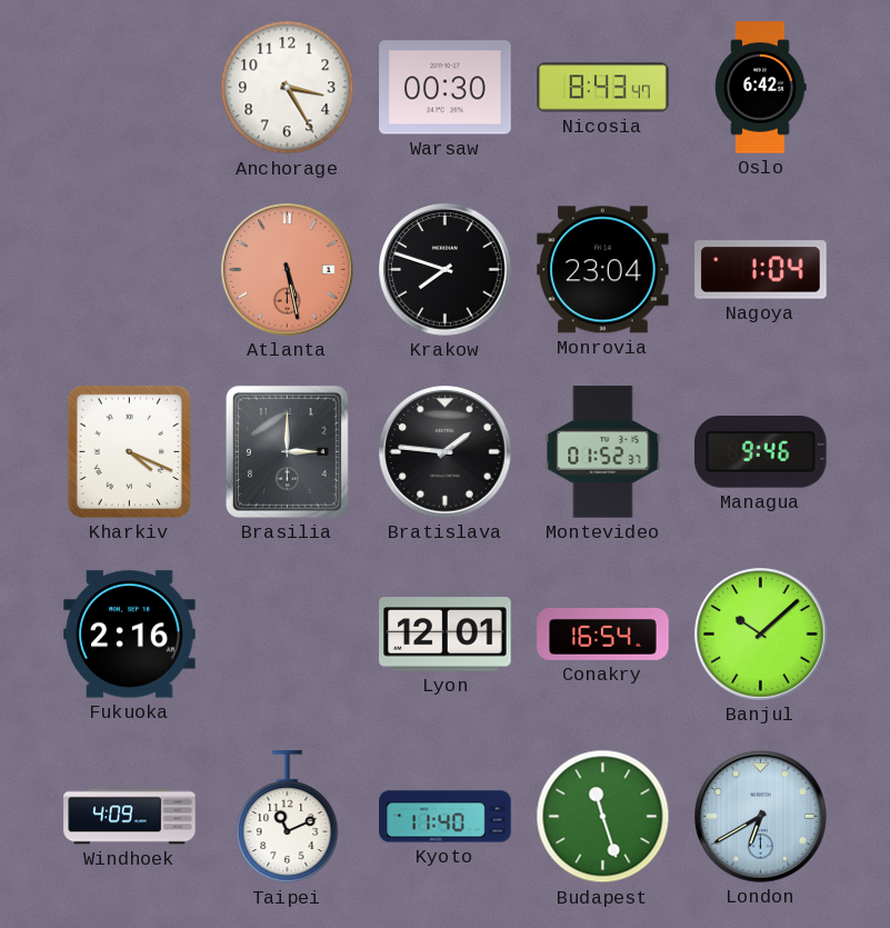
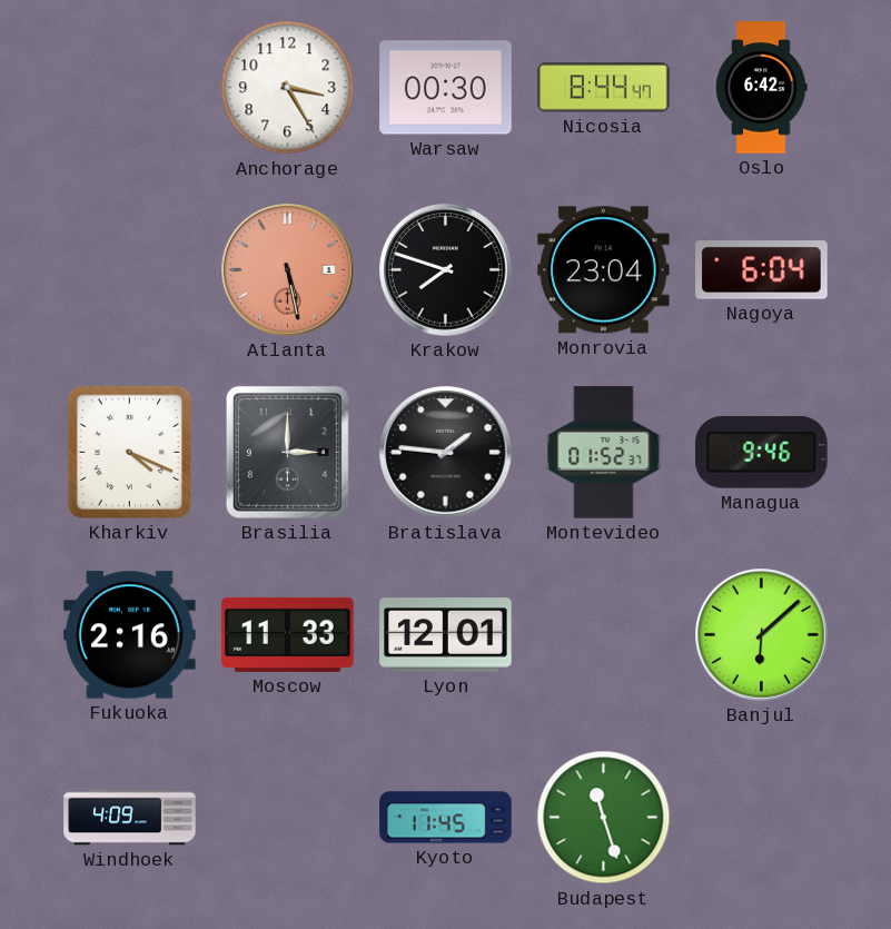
Nicosia: 8:43 -> 8:44
Nagoya: 1:04 -> 6:04
Moscow: none -> 11:33
Conakry: 16:54 -> none
Banjul: 10:08 -> 6:08
Taipei: 11:11 -> none
Kyoto: 11:40 -> 11:45
London: 6:40 -> none
